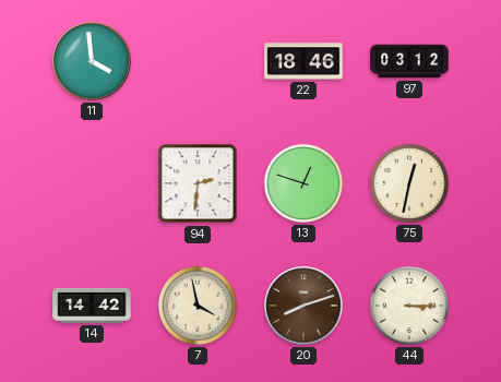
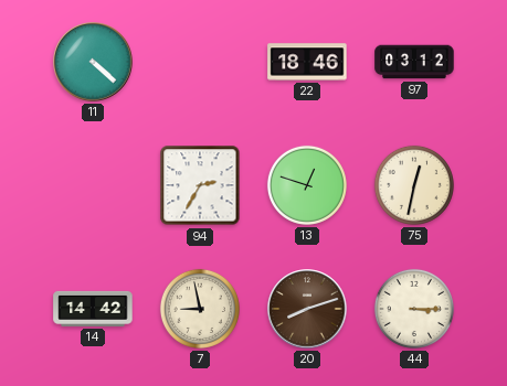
11: 3:59 -> 4:22
94: 2:31 -> 2:35
7: 3:58 -> 8:58
